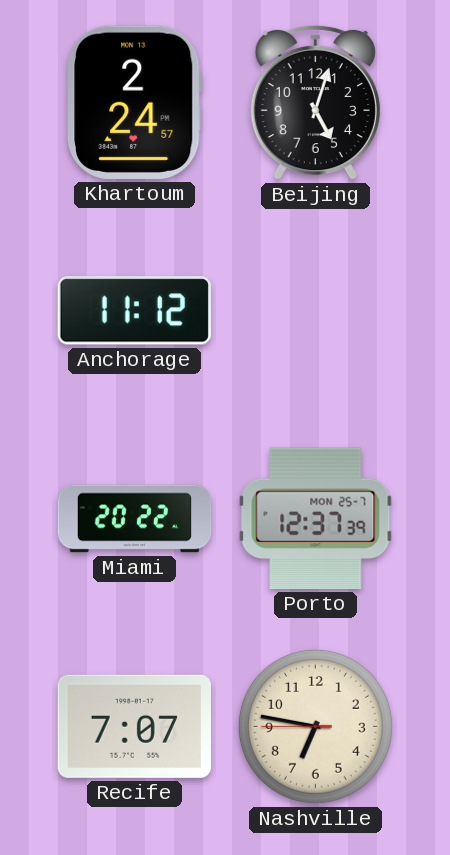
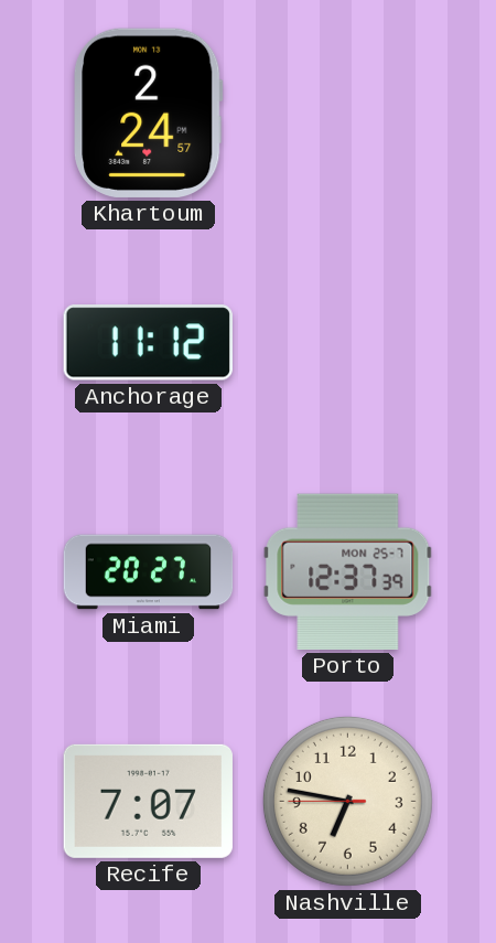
Beijing: 5:03 -> none
Miami: 20:22 -> 20:27
